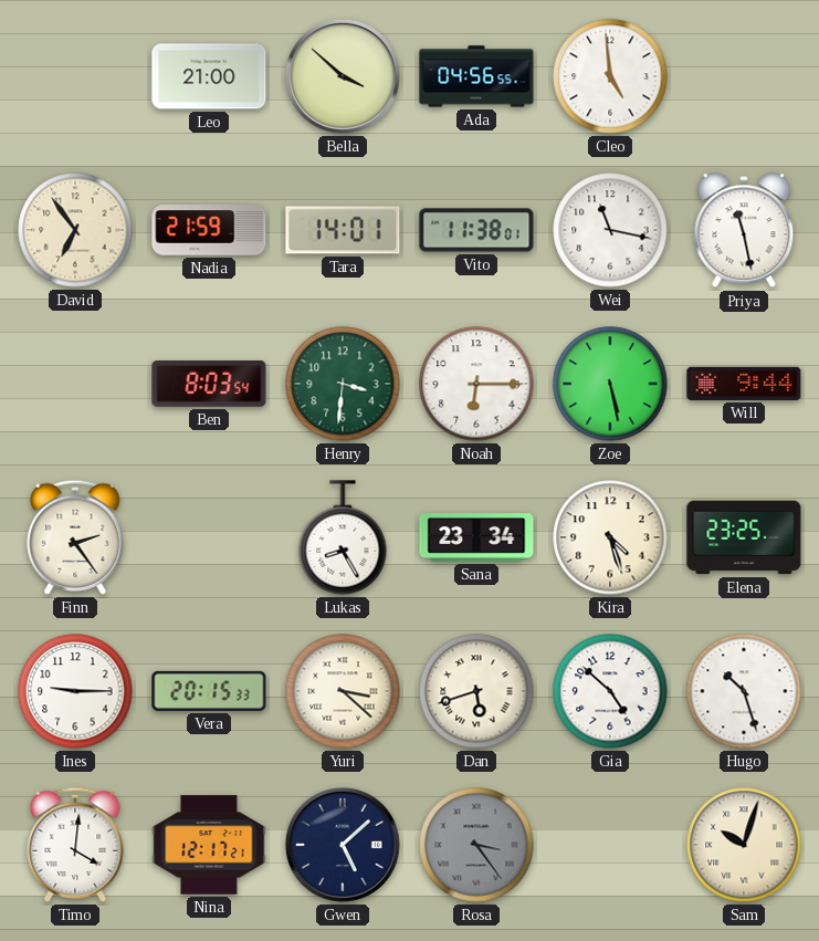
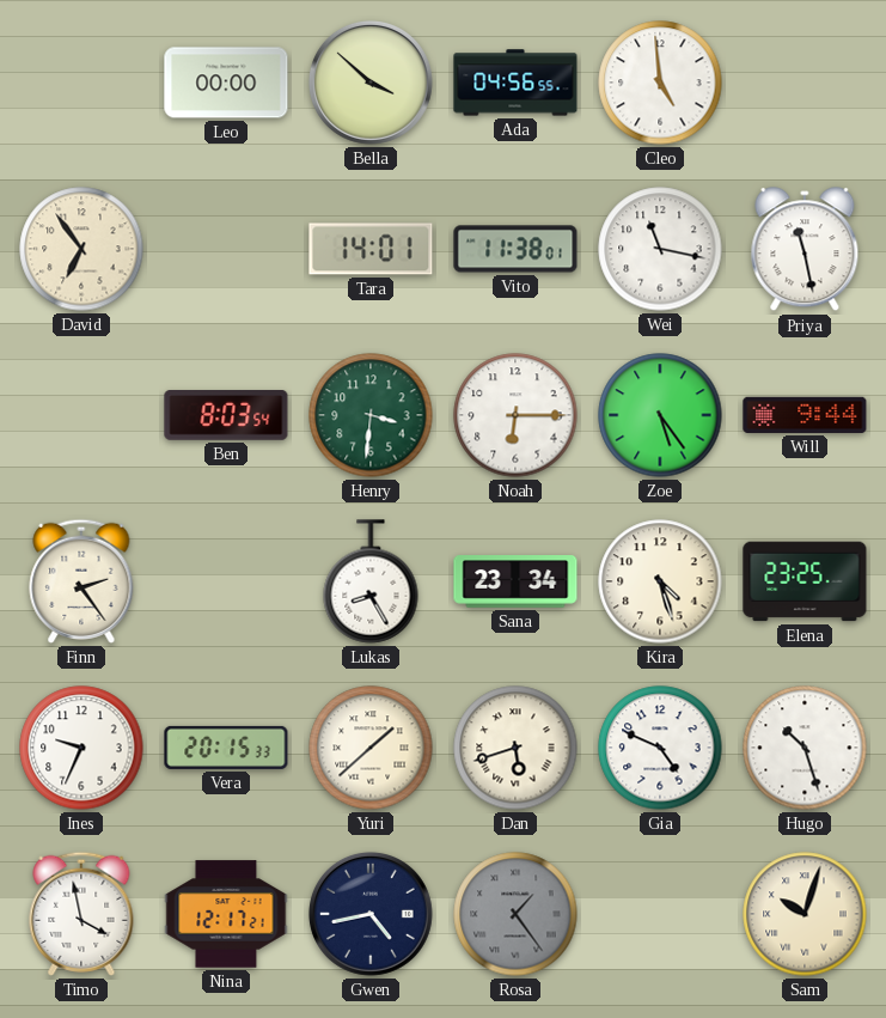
Leo: 21:00 -> 00:00
Nadia: 21:59 -> none
Zoe: 5:28 -> 5:24
Ines: 9:15 -> 9:34
Yuri: 3:22 -> 1:38
Gia: 4:52 -> 4:49
Timo: 4:01 -> 3:58
Gwen: 5:08 -> 4:43
Rosa: 3:24 -> 1:24
